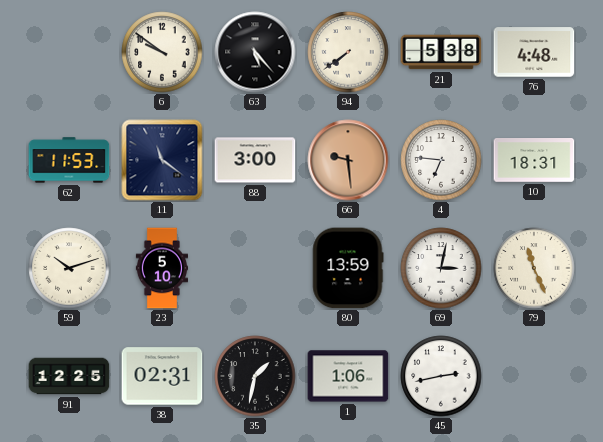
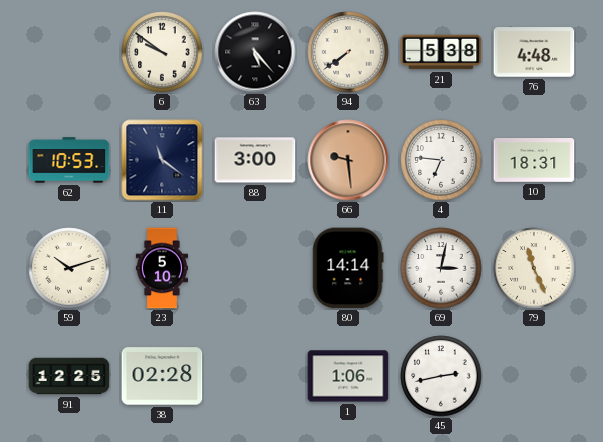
62: 11:53 -> 10:53
80: 13:59 -> 14:14
38: 02:31 -> 02:28
35: 1:32 -> none
